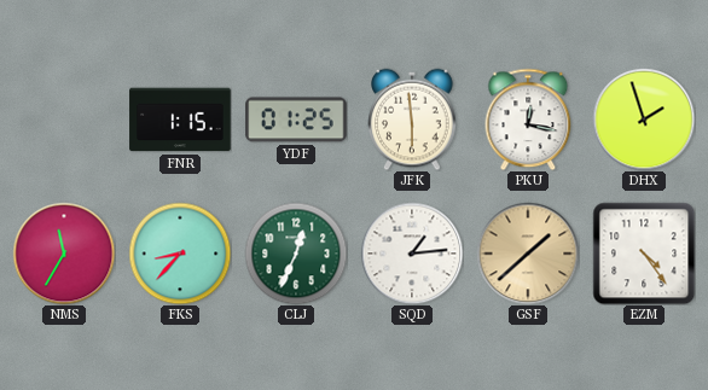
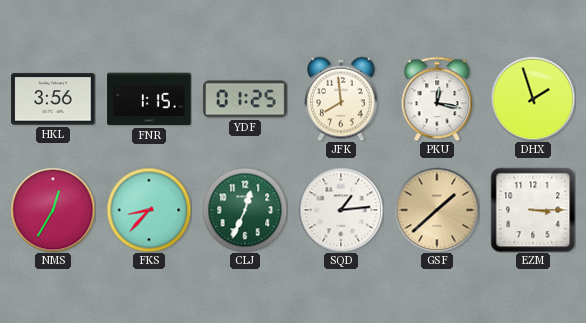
HKL: none -> 3:56
JFK: 5:59 -> 7:59
NMS: 11:35 -> 12:35
EZM: 4:24 -> 3:15
